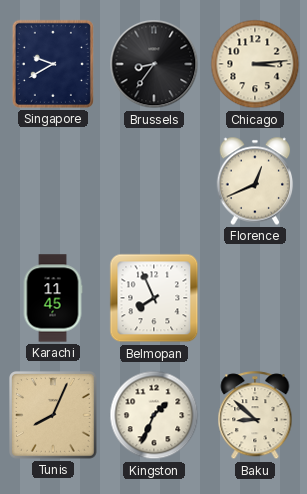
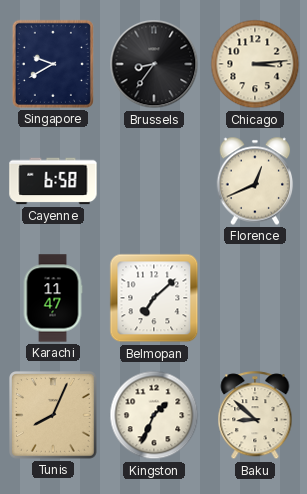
Cayenne: none -> 6:58
Karachi: 11:45 -> 11:47
Belmopan: 7:56 -> 7:08
